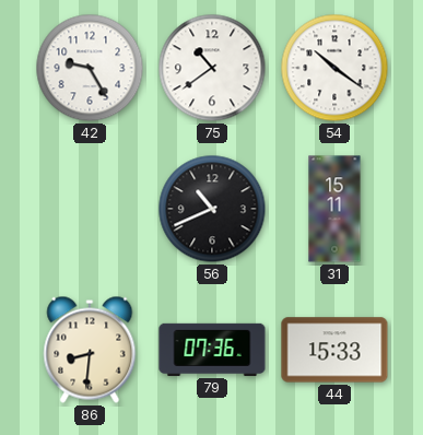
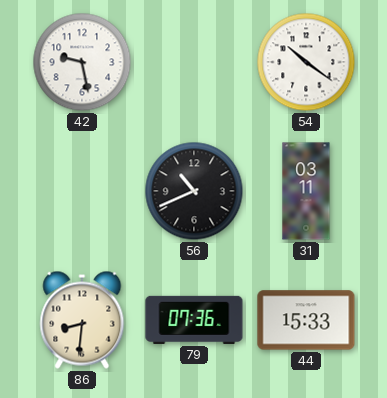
42: 9:25 -> 9:28
75: 10:39 -> none
31: 15:11 -> 03:11
